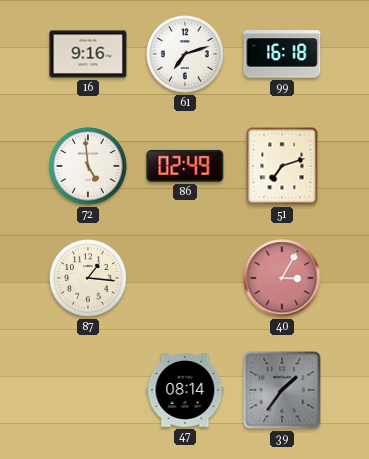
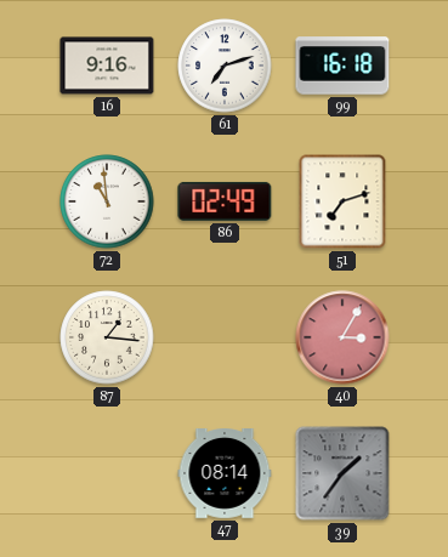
72: 4:59 -> 10:59
